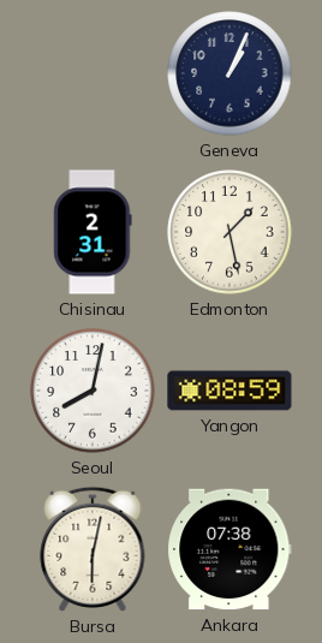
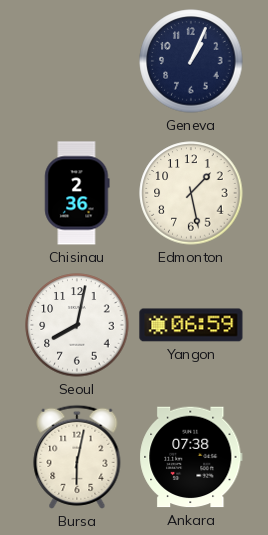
Chisinau: 2:31 -> 2:36
Yangon: 08:59 -> 06:59
